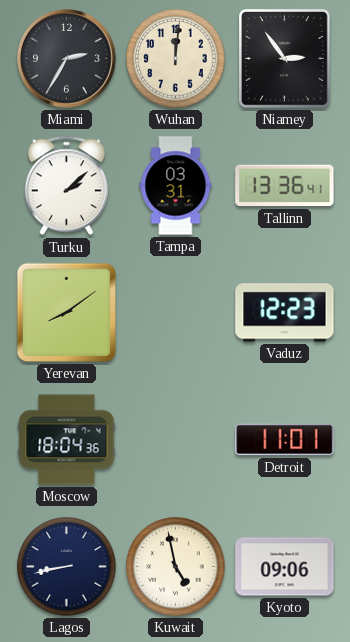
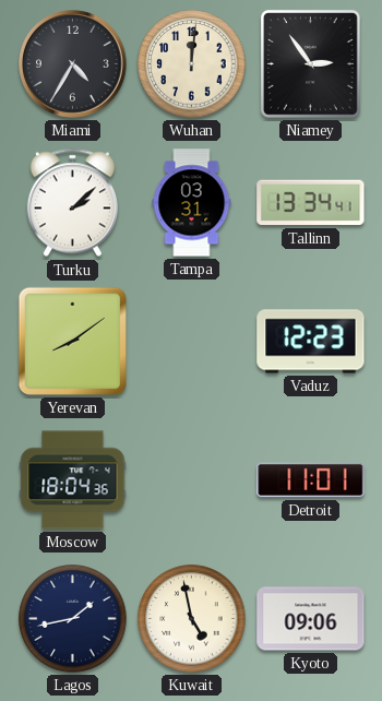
Miami: 2:35 -> 4:35
Tallinn: 13:36 -> 13:34
Lagos: 8:43 -> 1:43
